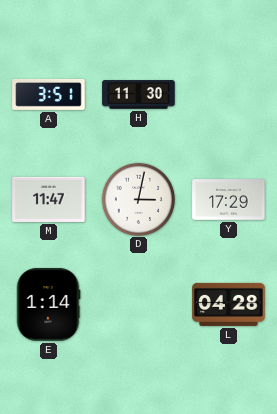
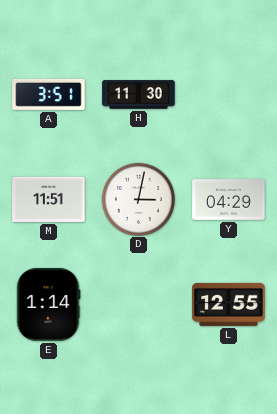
M: 11:47 -> 11:51
Y: 17:29 -> 04:29
L: 04:28 -> 12:55
